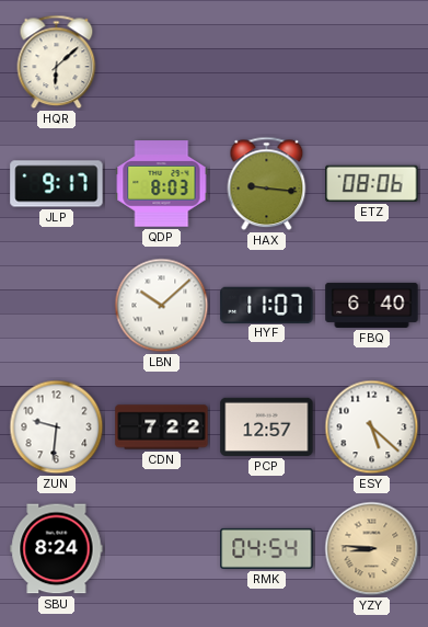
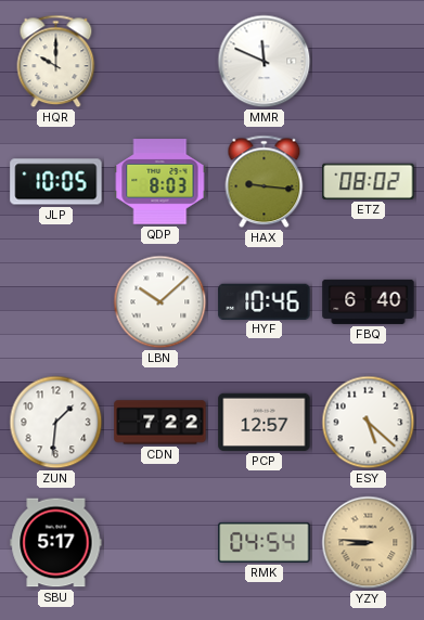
HQR: 6:08 -> 10:00
MMR: none -> 11:49
JLP: 9:17 -> 10:05
ETZ: 08:06 -> 08:02
HYF: 11:07 -> 10:46
ZUN: 9:31 -> 1:31
SBU: 8:24 -> 5:17
